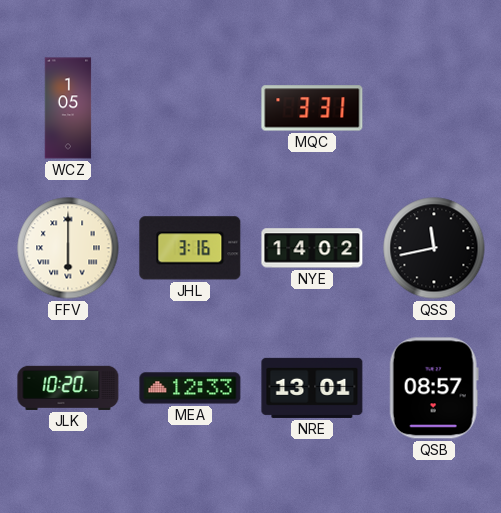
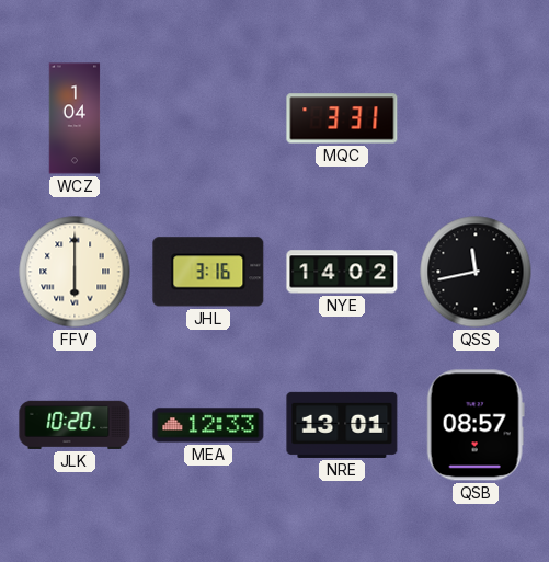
WCZ: 1:05 -> 1:04
